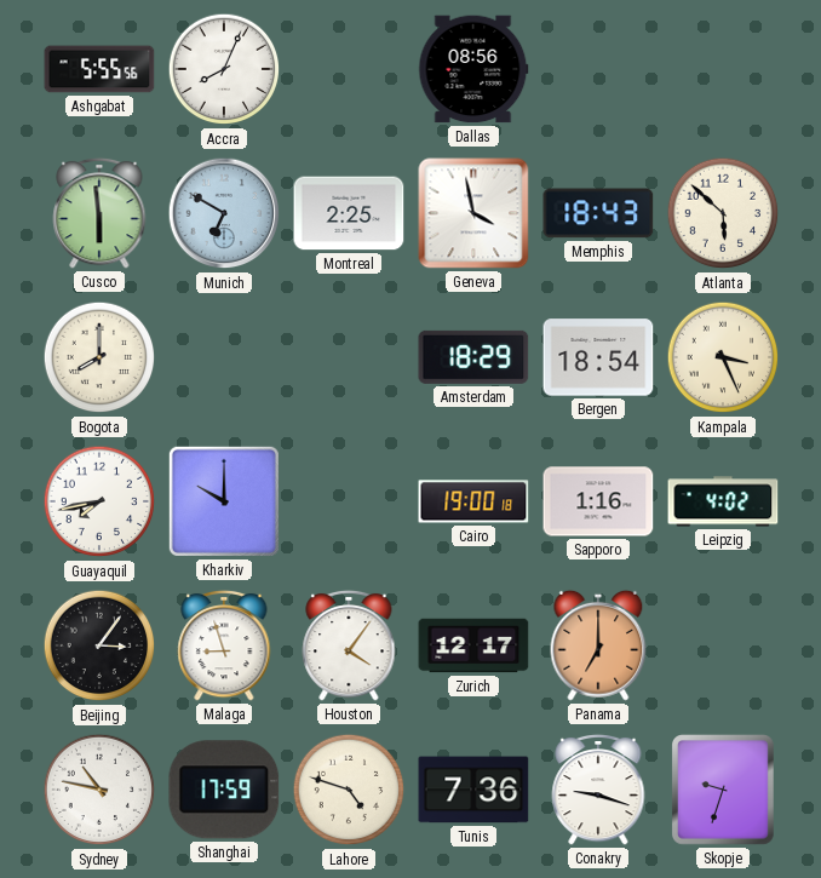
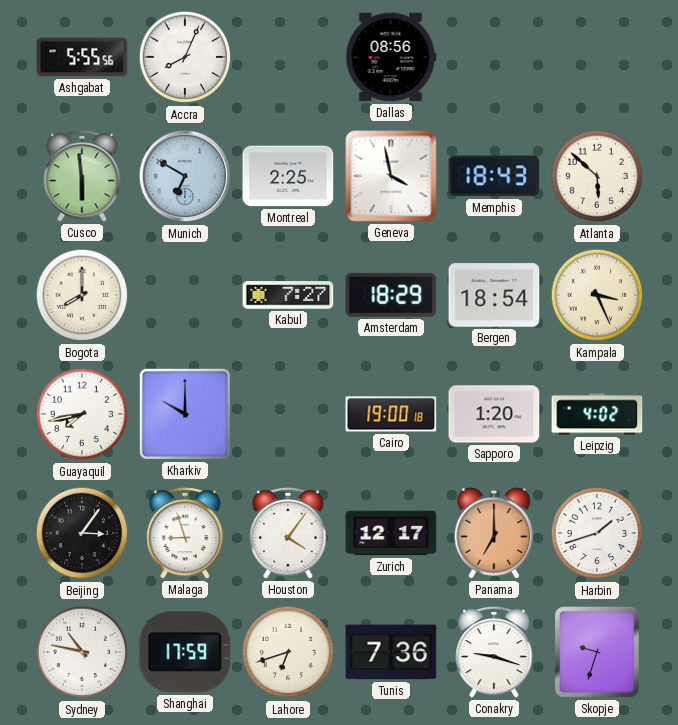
Kabul: none -> 7:27
Sapporo: 1:16 -> 1:20
Harbin: none -> 1:42
Lahore: 4:48 -> 6:42
